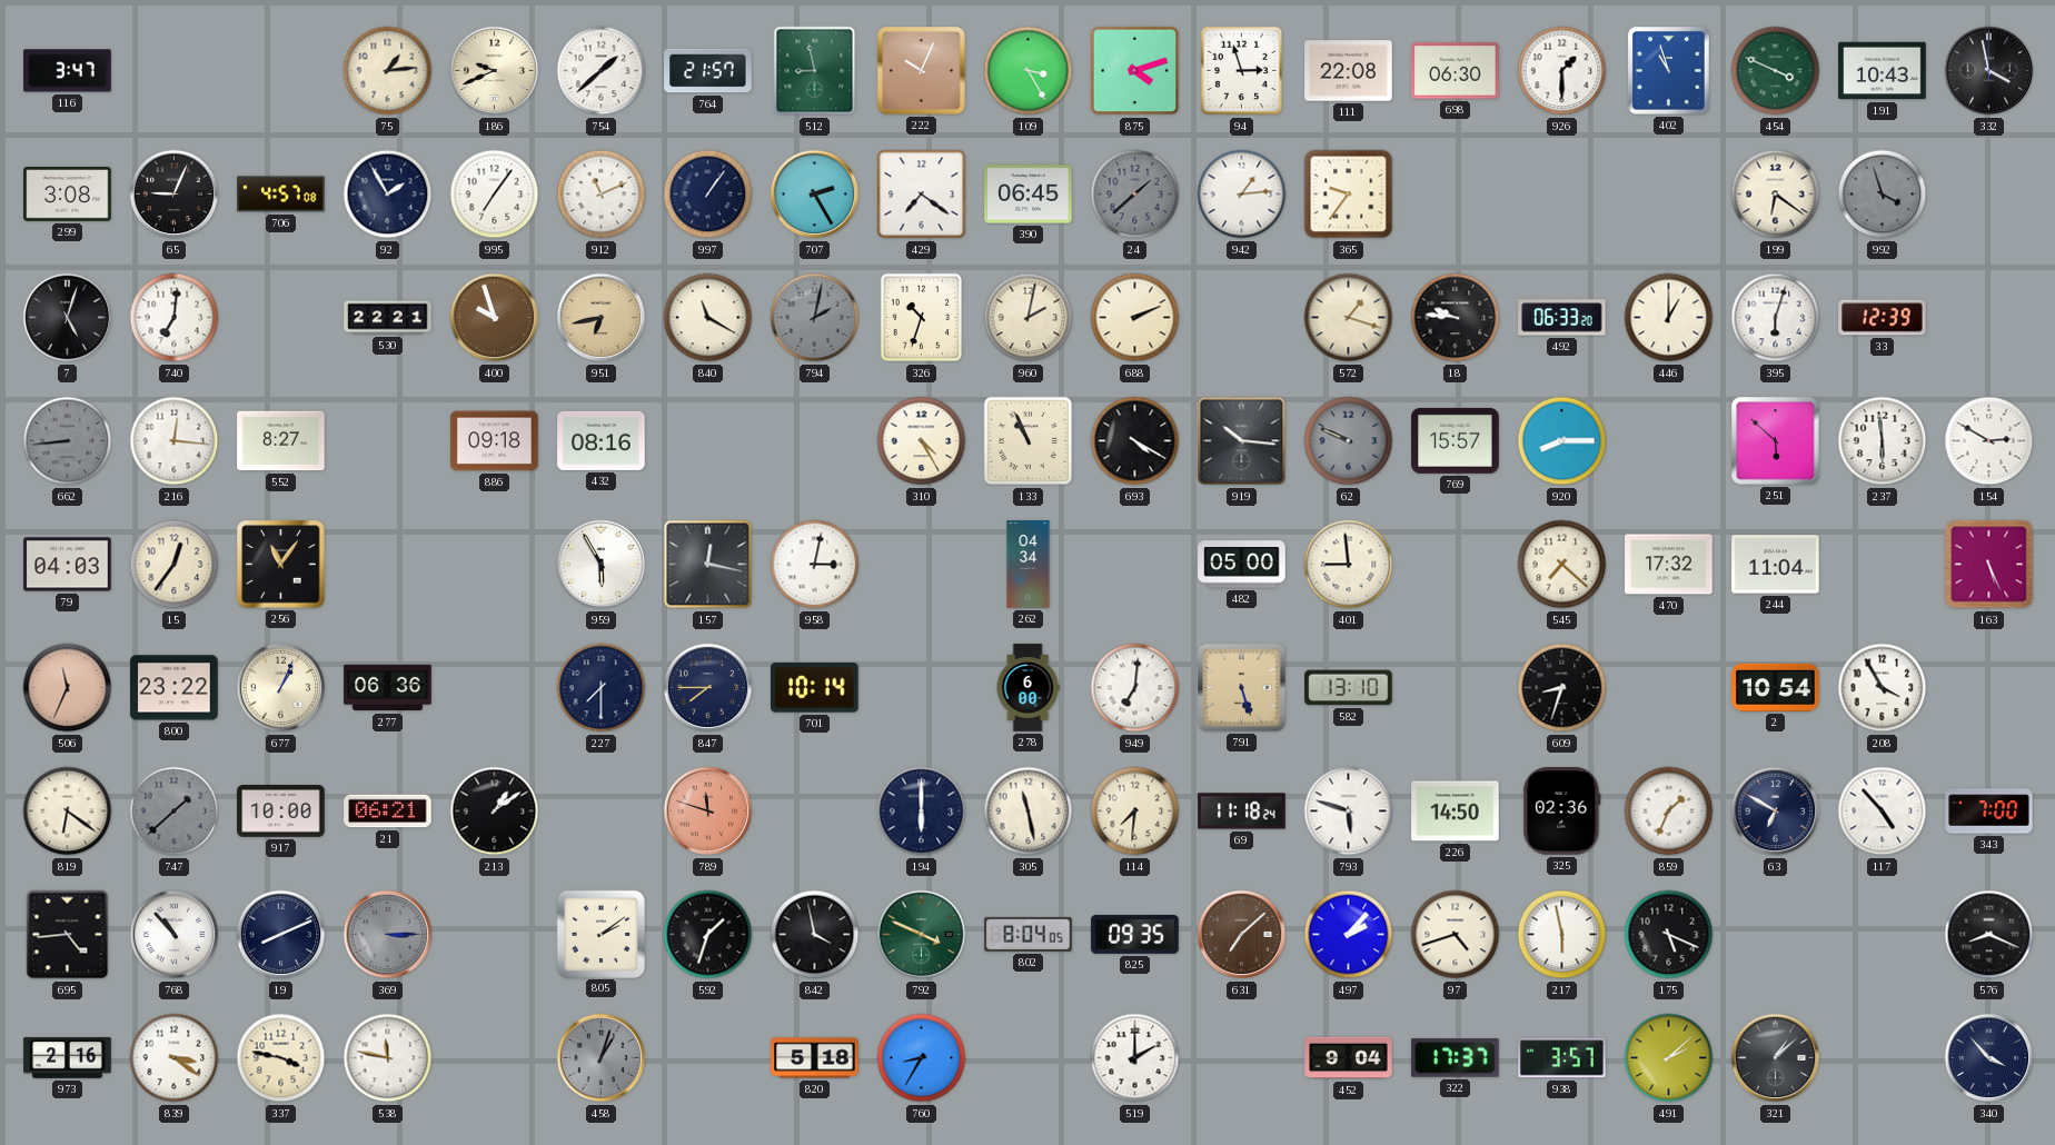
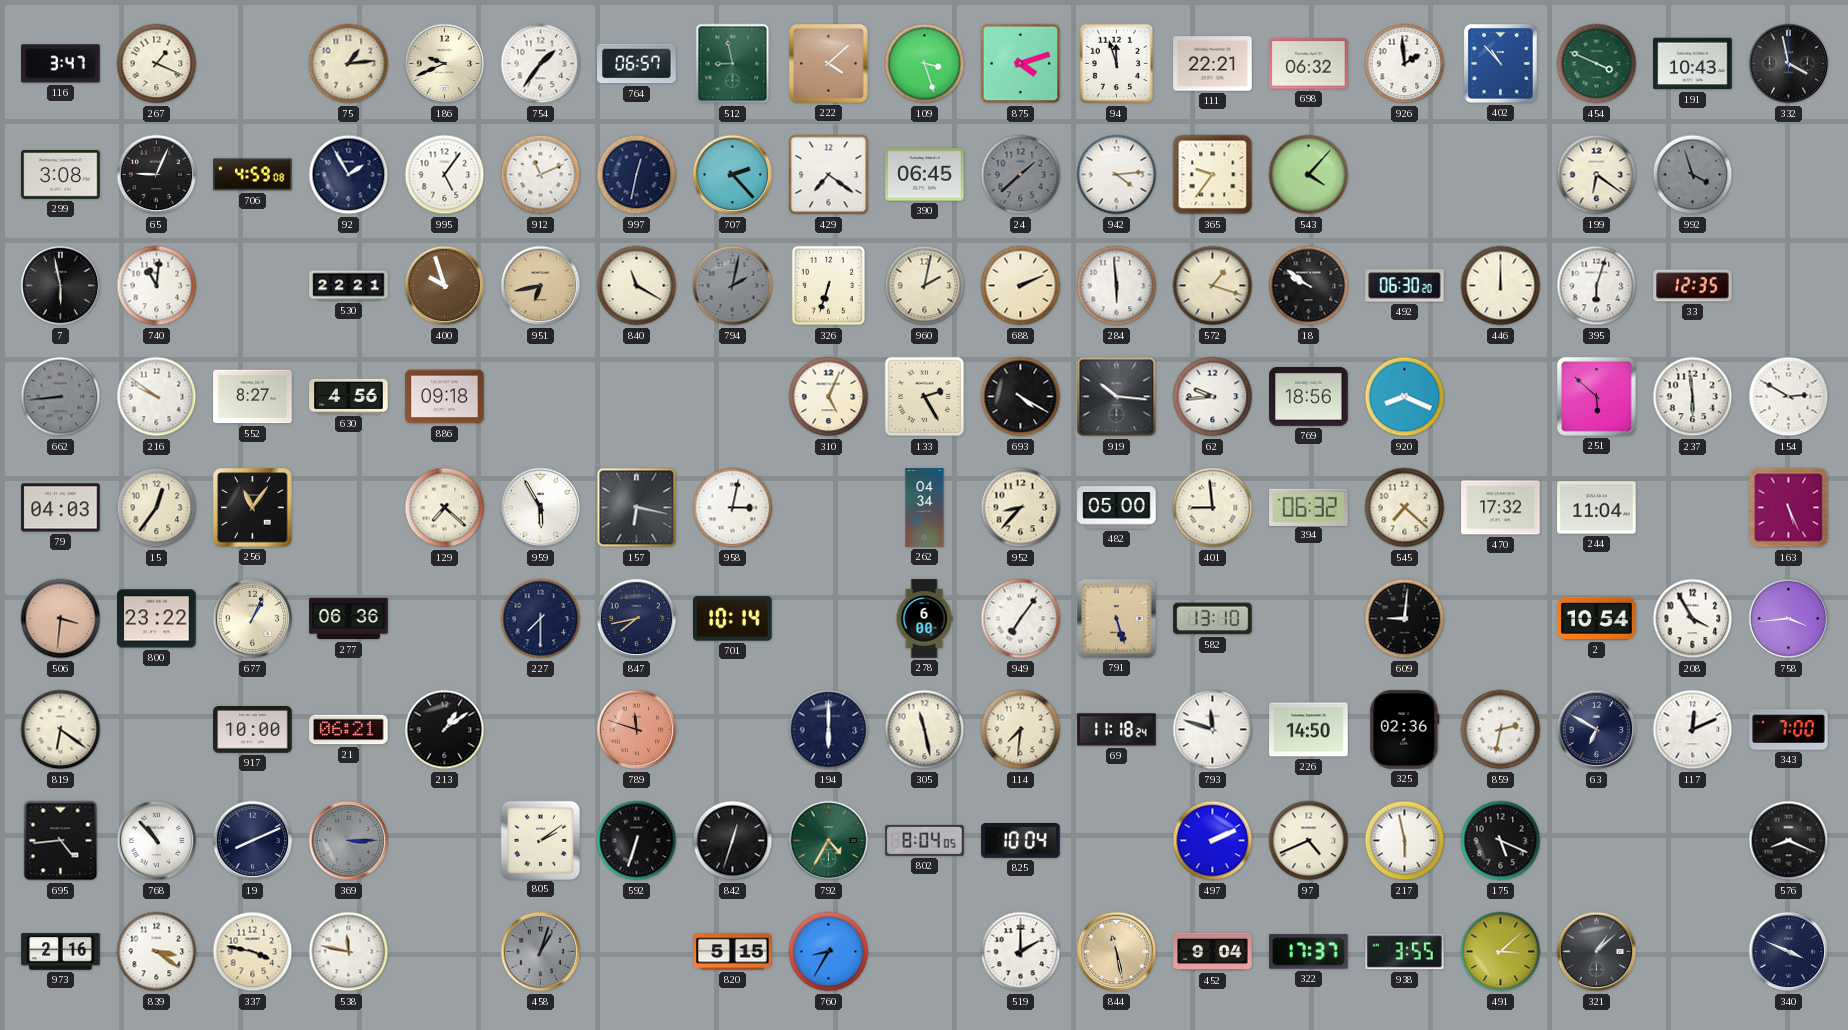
267: none -> 1:19
754: 1:38 -> 1:36
764: 21:57 -> 06:57
222: 10:04 -> 4:08
109: 3:25 -> 3:27
94: 2:57 -> 11:57
111: 22:08 -> 22:21
698: 06:30 -> 06:32
926: 1:30 -> 1:59
402: 10:57 -> 10:53
706: 4:57 -> 4:59
995: 7:06 -> 5:06
997: 1:06 -> 12:32
707: 2:25 -> 2:23
942: 1:14 -> 4:14
543: none -> 4:07
7: 5:03 -> 5:58
740: 7:01 -> 11:01
326: 10:33 -> 6:33
284: none -> 5:59
18: 9:46 -> 9:51
492: 06:33 -> 06:30
446: 1:00 -> 12:00
33: 12:39 -> 12:35
216: 12:16 -> 9:51
630: none -> 4:56
432: 08:16 -> none
310: 4:25 -> 5:04
133: 10:56 -> 2:25
62: 9:49 -> 9:44
62 dial: grey -> white
769: 15:57 -> 18:56
920: 8:15 -> 8:19
129: none -> 7:22
157: 12:17 -> 6:17
952: none -> 8:37
394: none -> 06:32
506: 11:34 -> 3:31
847: 7:45 -> 7:43
949: 7:01 -> 7:06
609: 8:33 -> 9:01
758: none -> 3:44
747: 1:38 -> none
793: 5:48 -> 11:48
859: 1:34 -> 2:32
117: 4:53 -> 12:11
592: 1:33 -> 6:33
842: 3:58 -> 12:33
792: 3:49 -> 4:35
825: 09:35 -> 10:04
631: 7:08 -> none
497: 2:07 -> 2:11
97: 4:42 -> 4:41
820: 5:18 -> 5:15
844: none -> 11:28
938: 3:57 -> 3:55
491: 2:08 -> 3:08
340: 3:53 -> 3:49
